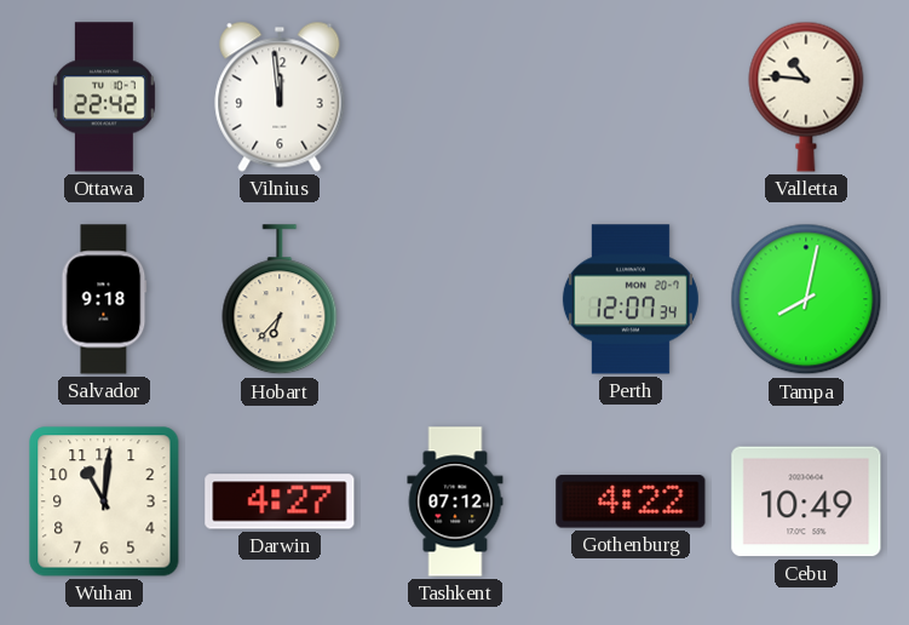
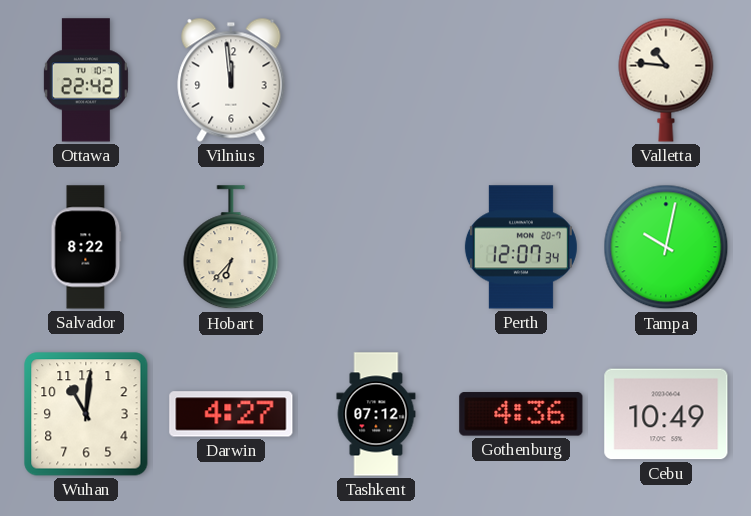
Salvador: 9:18 -> 8:22
Tampa: 8:02 -> 10:02
Gothenburg: 4:22 -> 4:36
